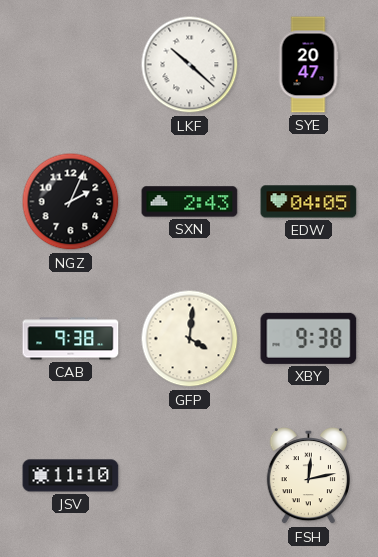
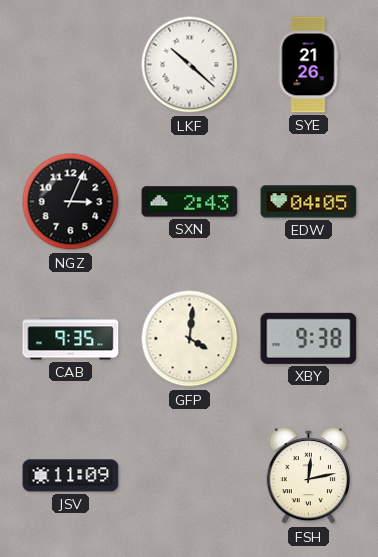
SYE: 20:47 -> 21:26
NGZ: 2:04 -> 3:04
CAB: 9:38 -> 9:35
JSV: 11:10 -> 11:09
